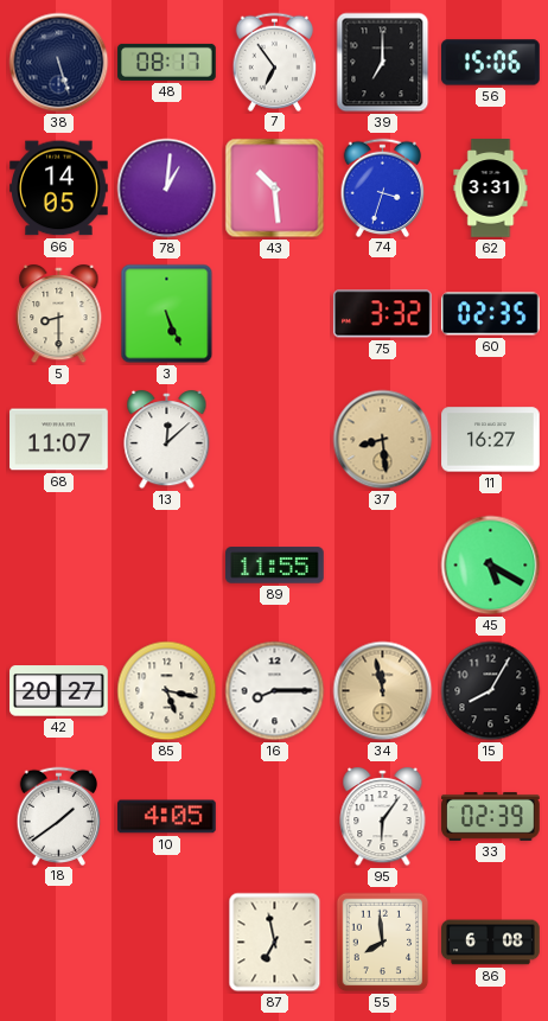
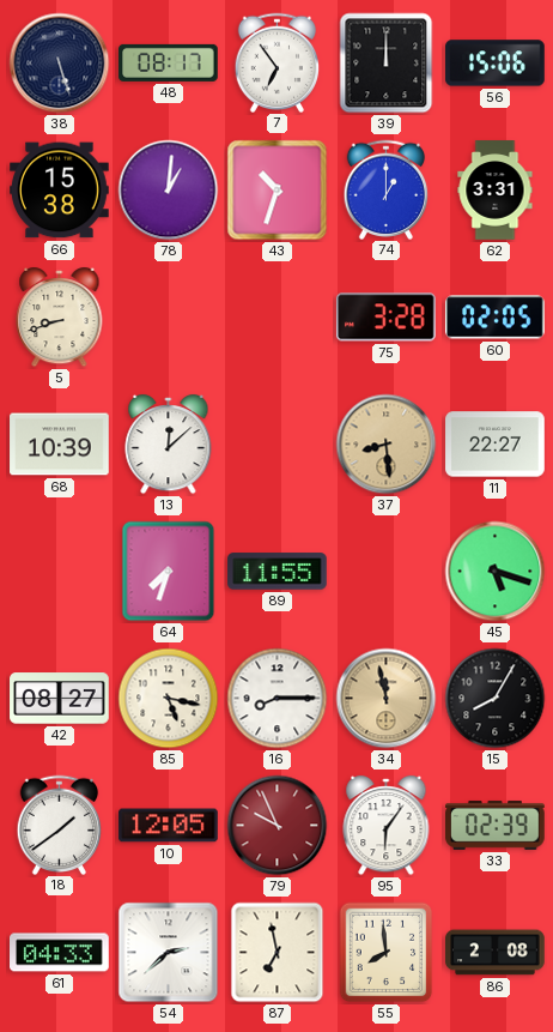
39: 7:00 -> 12:00
66: 14:05 -> 15:38
43: 10:29 -> 10:33
74: 3:33 -> 1:00
5: 8:30 -> 8:42
3: 5:26 -> none
75: 3:32 -> 3:28
60: 02:35 -> 02:05
68: 11:07 -> 10:39
11: 16:27 -> 22:27
64: none -> 7:33
45: 5:20 -> 5:18
42: 20:27 -> 08:27
10: 4:05 -> 12:05
79: none -> 9:56
61: none -> 04:33
54: none -> 2:38
86: 6:08 -> 2:08
